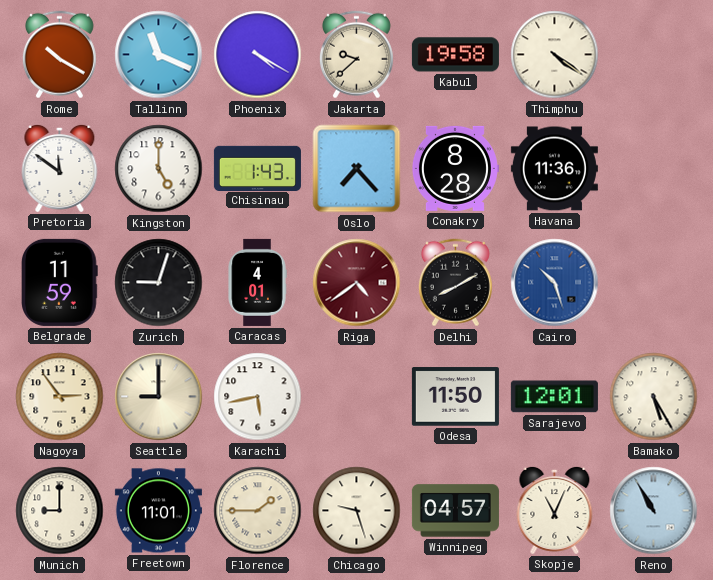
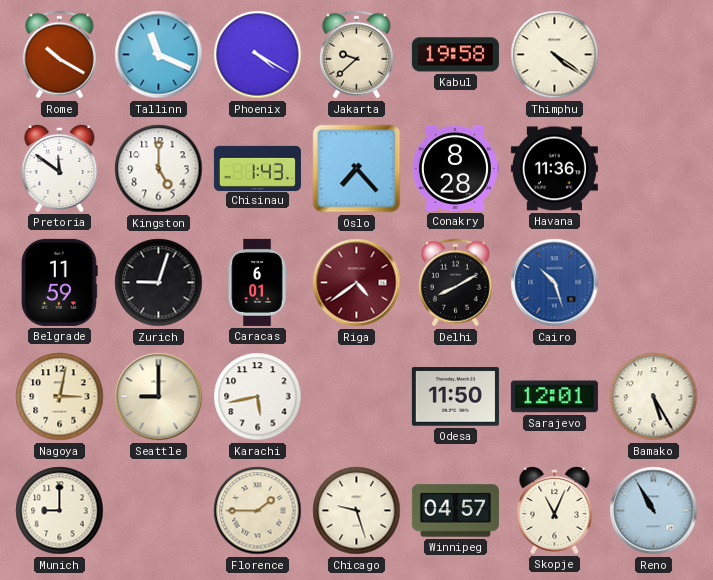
Caracas: 4:01 -> 6:01
Nagoya: 2:54 -> 3:02
Freetown: 11:01 -> none
